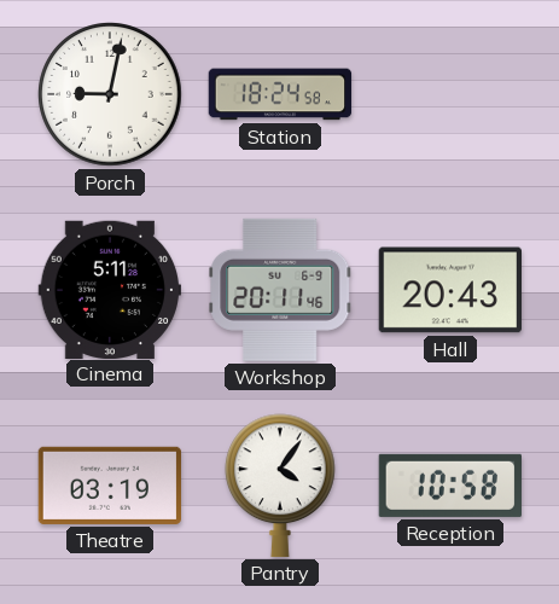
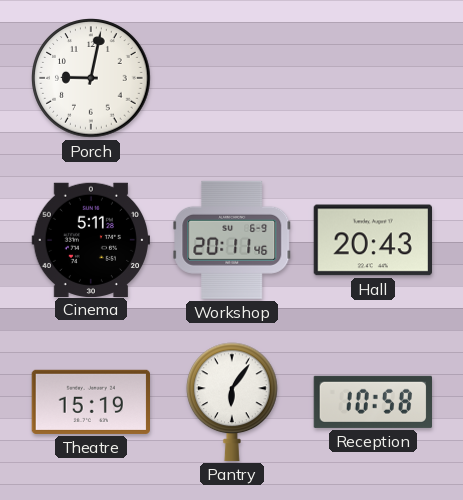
Station: 18:24 -> none
Theatre: 03:19 -> 15:19
Pantry: 4:06 -> 6:06
